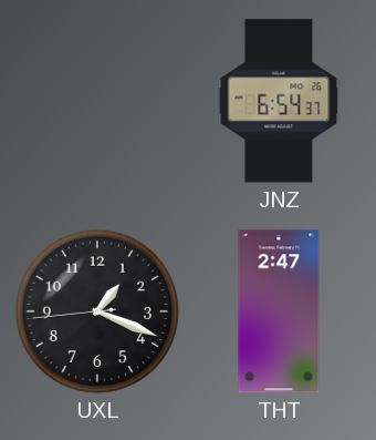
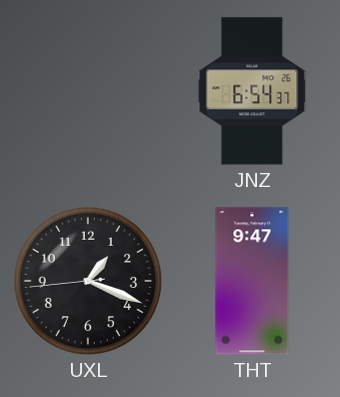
THT: 2:47 -> 9:47
